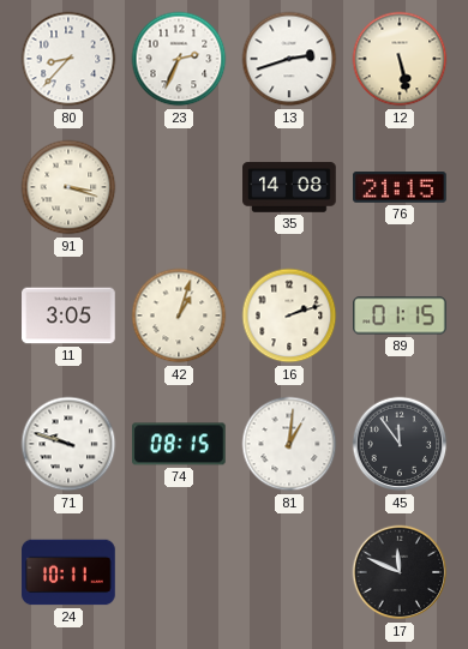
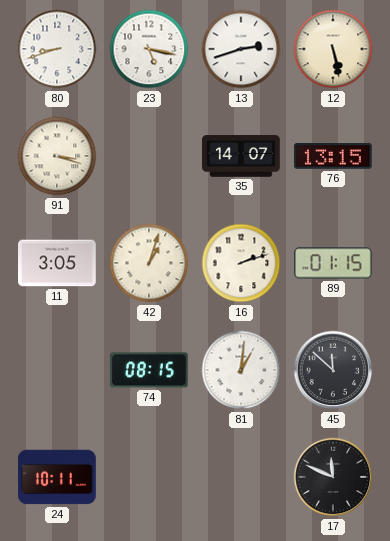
80: 8:37 -> 8:42
23: 2:34 -> 5:17
35: 14:08 -> 14:07
76: 21:15 -> 13:15
71: 9:48 -> none
45: 11:54 -> 11:52
